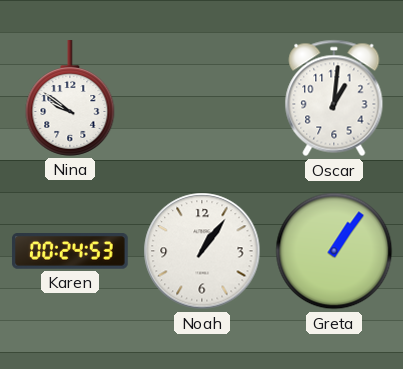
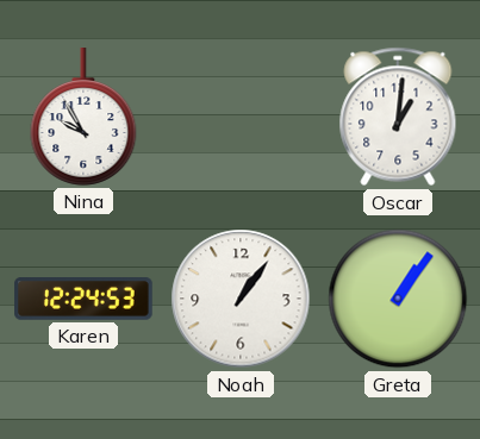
Nina: 9:51 -> 9:55
Karen: 00:24 -> 12:24
